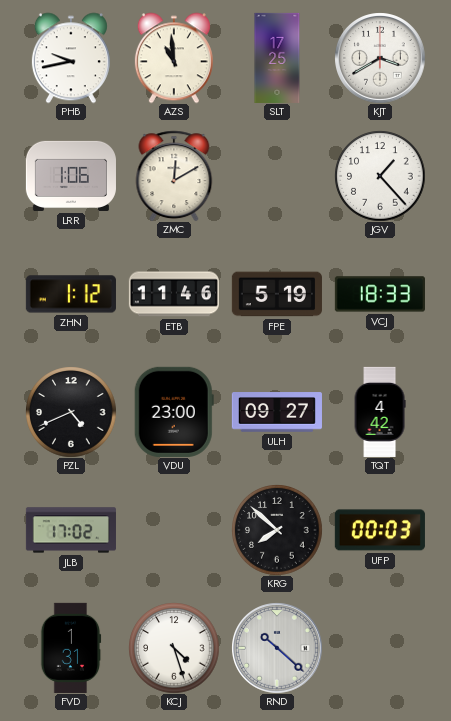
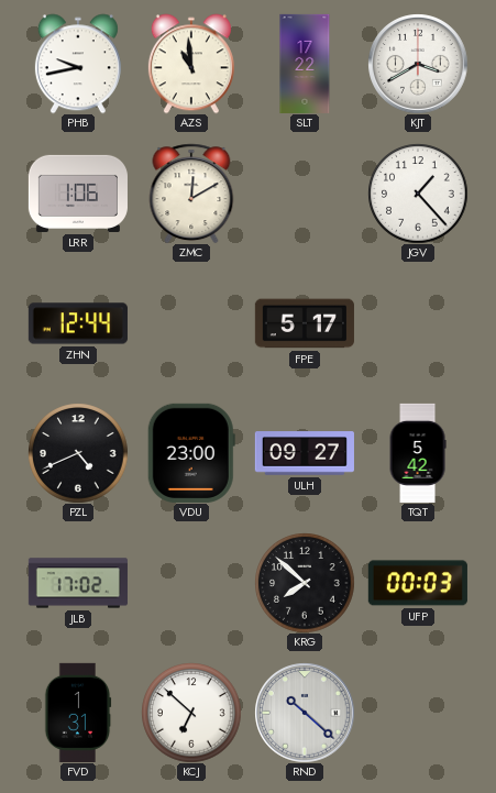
SLT: 17:25 -> 17:22
ZHN: 1:12 -> 12:44
ETB: 11:46 -> none
FPE: 5:19 -> 5:17
VCJ: 18:33 -> none
TQT: 4:42 -> 5:42
KCJ: 4:27 -> 6:52
